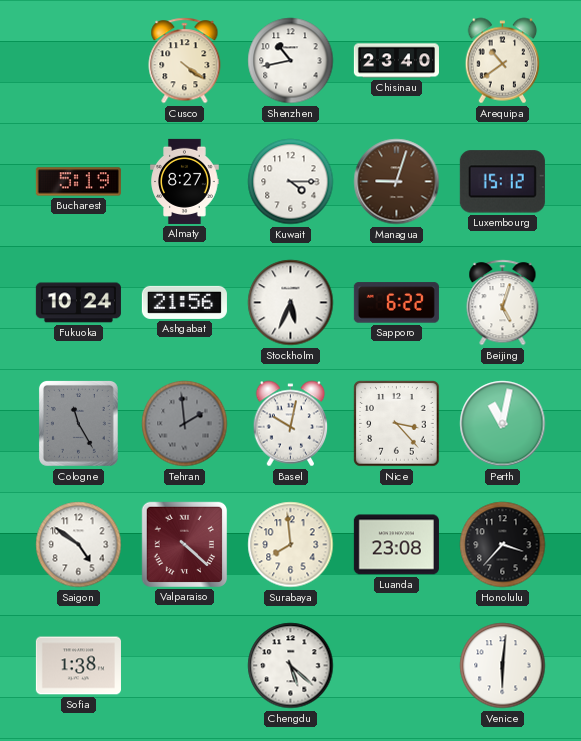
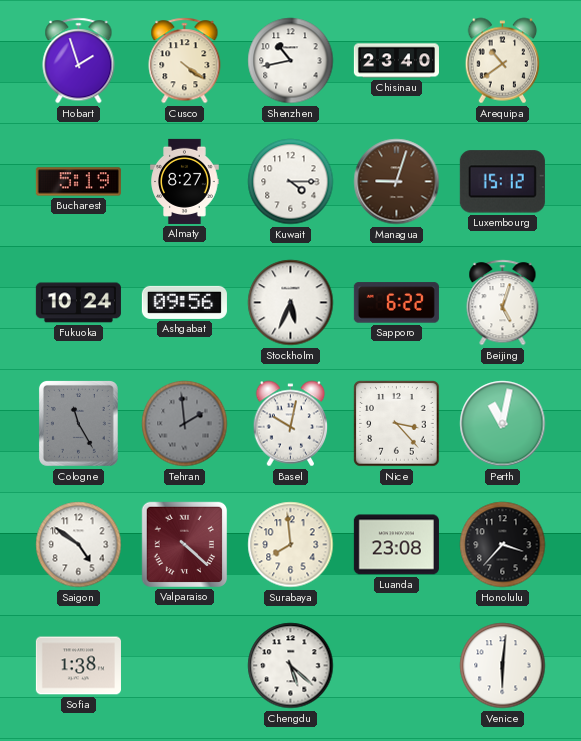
Hobart: none -> 1:57
Ashgabat: 21:56 -> 09:56
